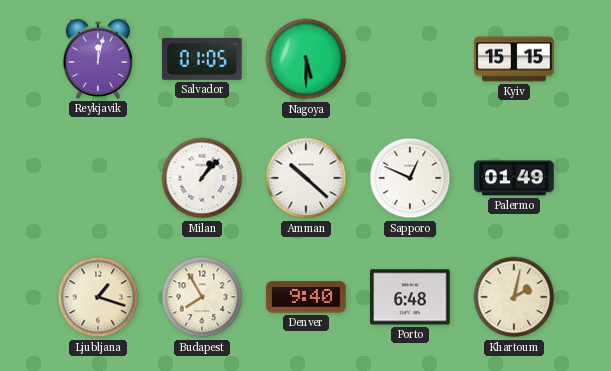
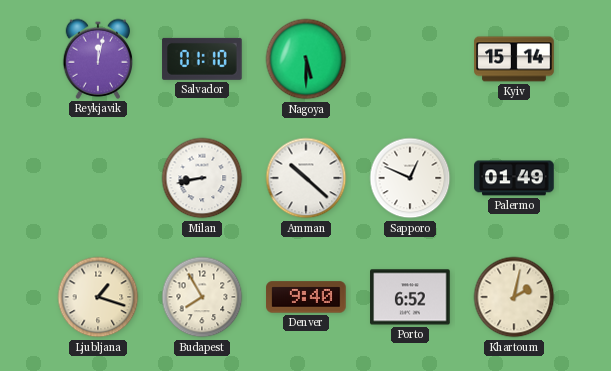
Salvador: 01:05 -> 01:10
Kyiv: 15:15 -> 15:14
Milan: 1:07 -> 8:43
Porto: 6:48 -> 6:52
